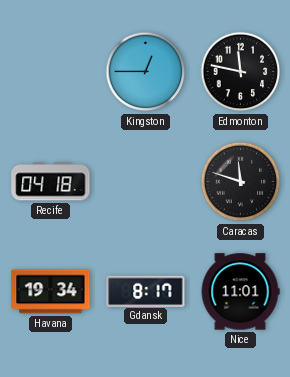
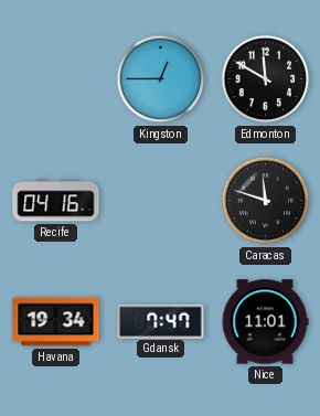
Edmonton: 11:47 -> 11:50
Recife: 04:18 -> 04:16
Gdansk: 8:17 -> 7:47
